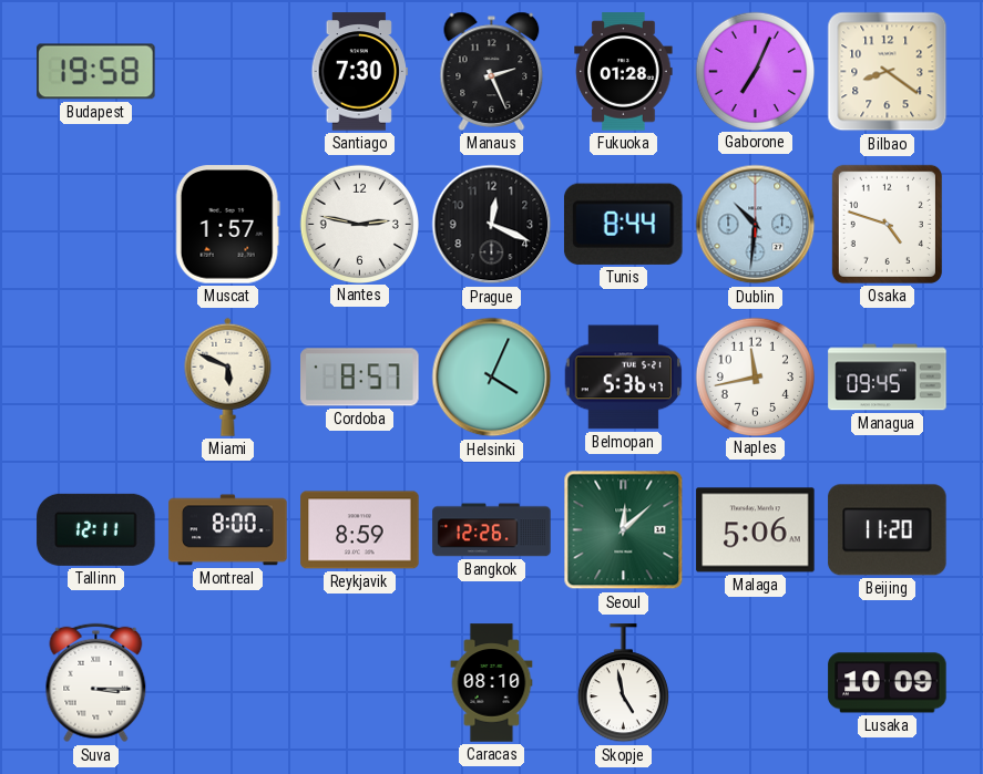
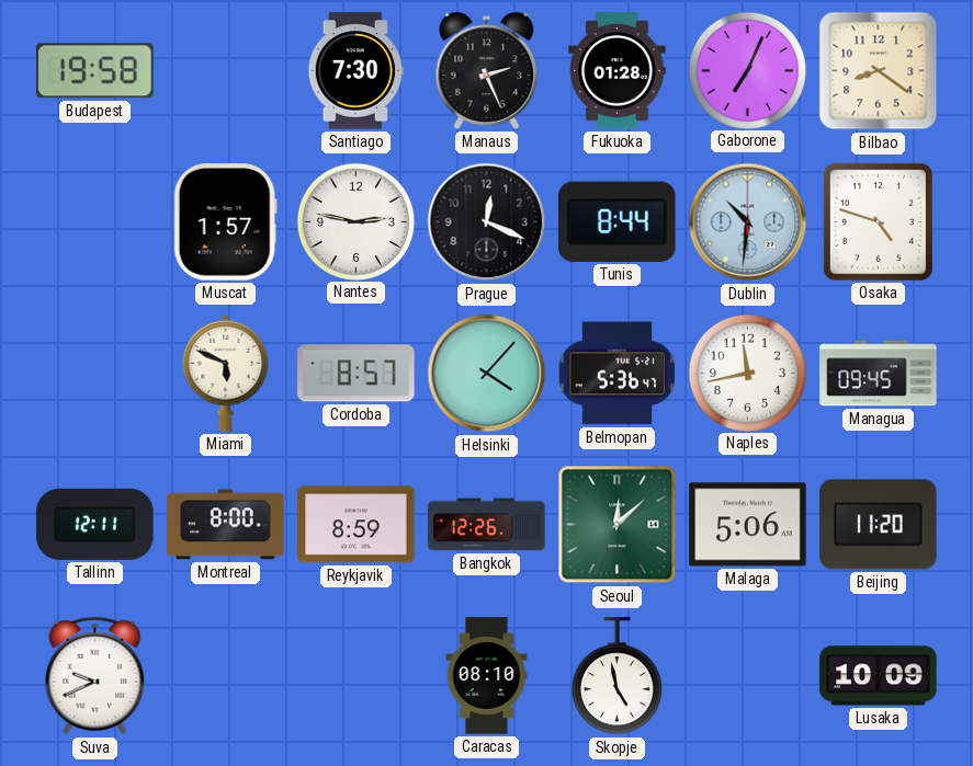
Helsinki: 4:04 -> 4:07
Suva: 3:15 -> 9:41
